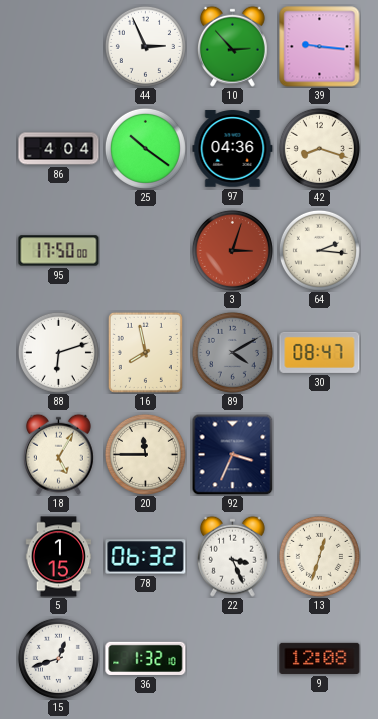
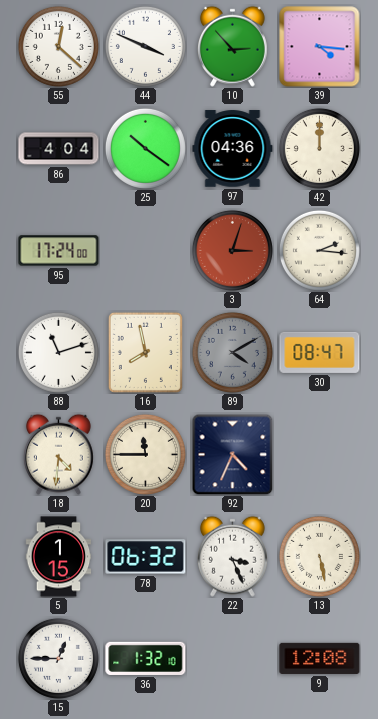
55: none -> 12:22
44: 2:56 -> 3:49
39: 9:16 -> 4:16
42: 8:18 -> 12:00
95: 17:50 -> 17:24
88: 6:12 -> 11:12
18: 5:05 -> 4:31
92: 3:34 -> 4:34
13: 12:33 -> 5:28
15: 12:42 -> 12:45
